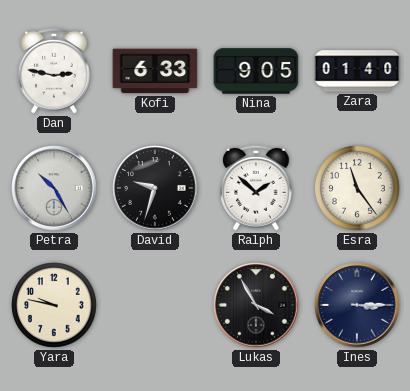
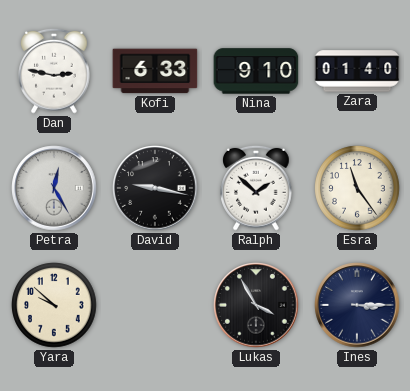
Nina: 9:05 -> 9:10
Petra: 10:25 -> 12:25
David: 9:33 -> 9:17
Yara: 9:47 -> 9:52
